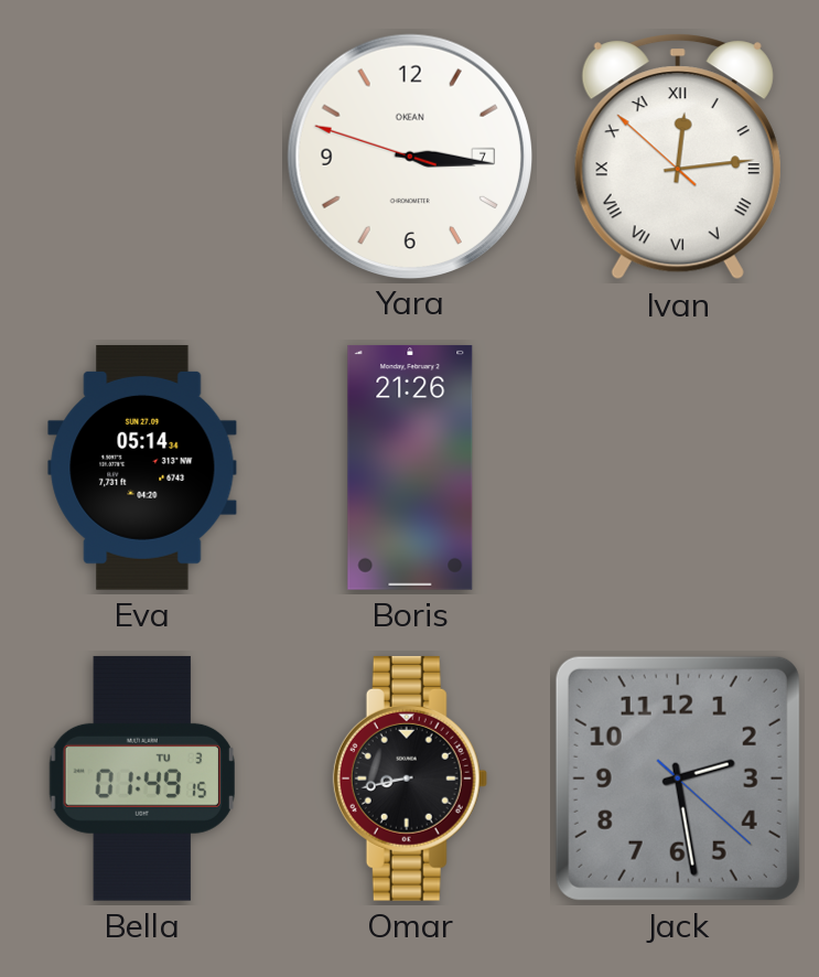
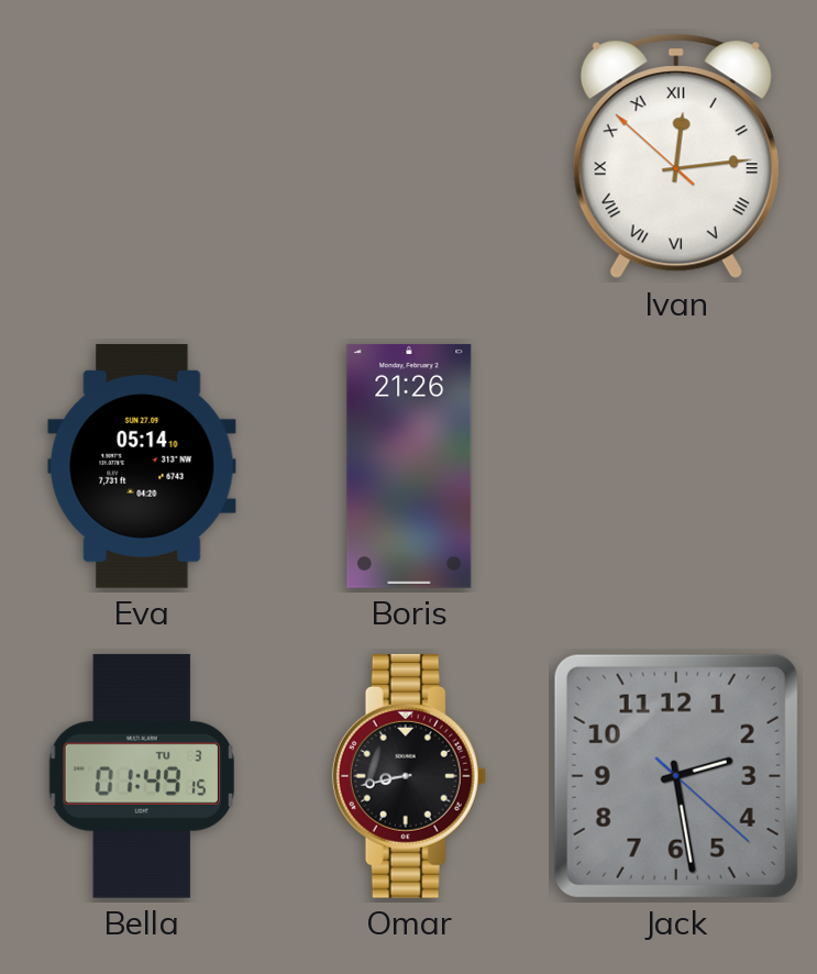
Yara: 3:15 -> none
Eva: 05:14:34 -> 05:14:10
